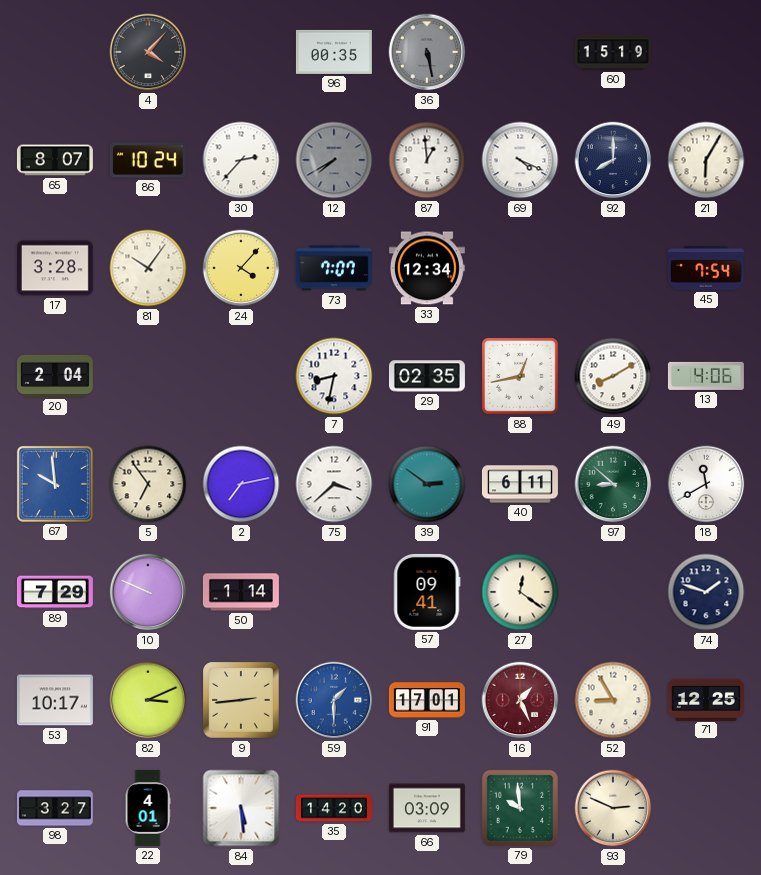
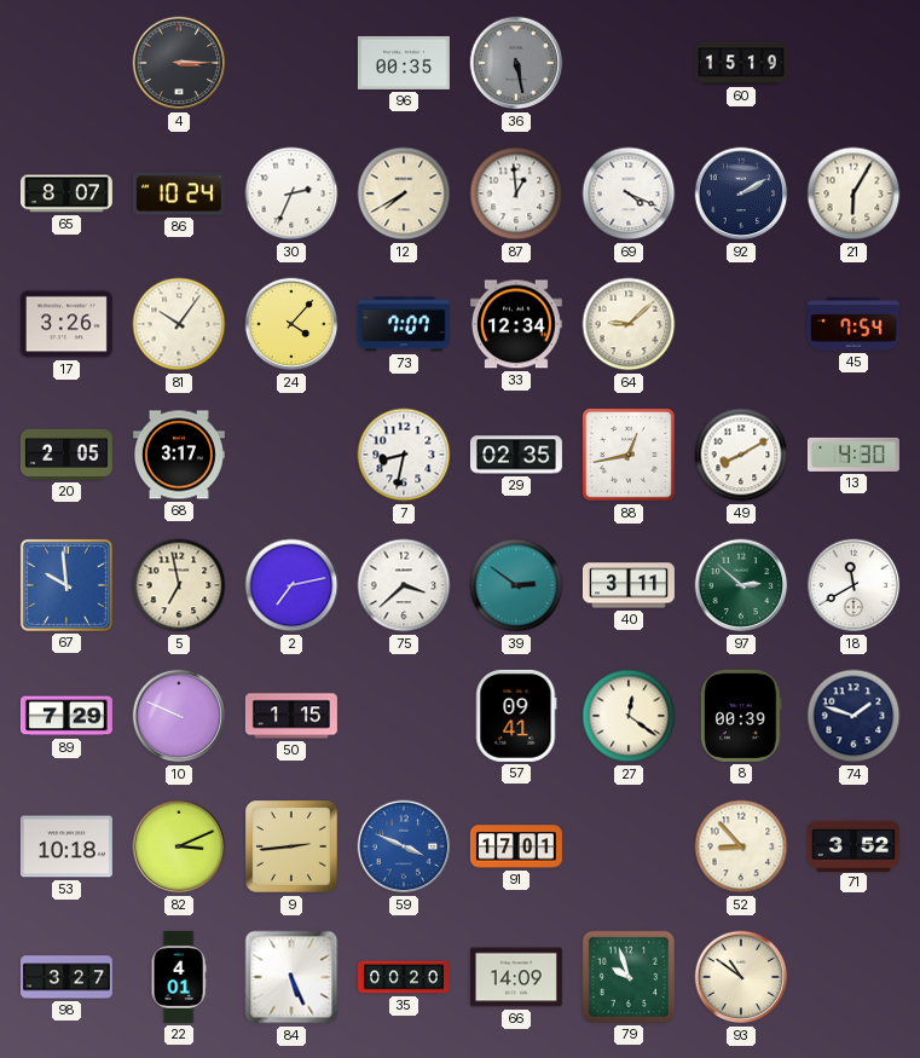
4: 4:07 -> 3:15
30: 2:37 -> 2:34
12 dial: grey -> cream
92: 8:00 -> 2:10
17: 3:28 -> 3:26
64: none -> 9:08
20: 2:04 -> 2:05
68: none -> 3:17
13: 4:06 -> 4:30
5: 6:54 -> 6:58
40: 6:11 -> 3:11
97: 8:52 -> 2:52
50: 1:14 -> 1:15
8: none -> 00:39
53: 10:17 -> 10:18
59: 1:30 -> 3:49
16: 1:26 -> none
52: 8:55 -> 8:53
71: 12:25 -> 3:52
84: 5:29 -> 5:26
35: 14:20 -> 00:20
66: 03:09 -> 14:09
79: 9:59 -> 9:57
93: 2:49 -> 10:51
